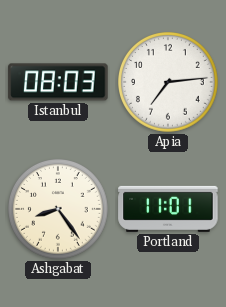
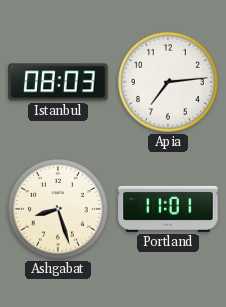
Ashgabat: 8:24 -> 8:27
